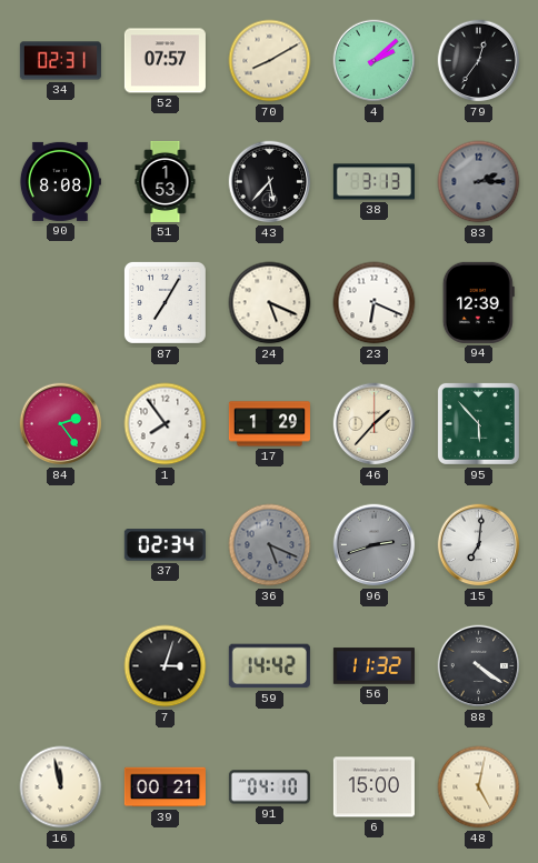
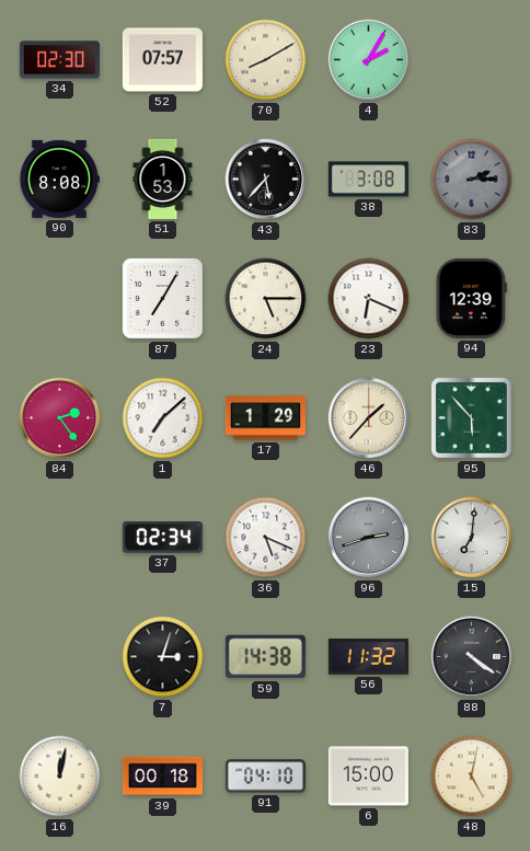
34: 02:31 -> 02:30
4: 2:08 -> 2:05
79: 12:36 -> none
38: 3:13 -> 3:08
24: 5:19 -> 5:15
1: 7:54 -> 7:08
36 dial: grey -> white
59: 14:42 -> 14:38
16: 11:58 -> 12:02
39: 00:21 -> 00:18
